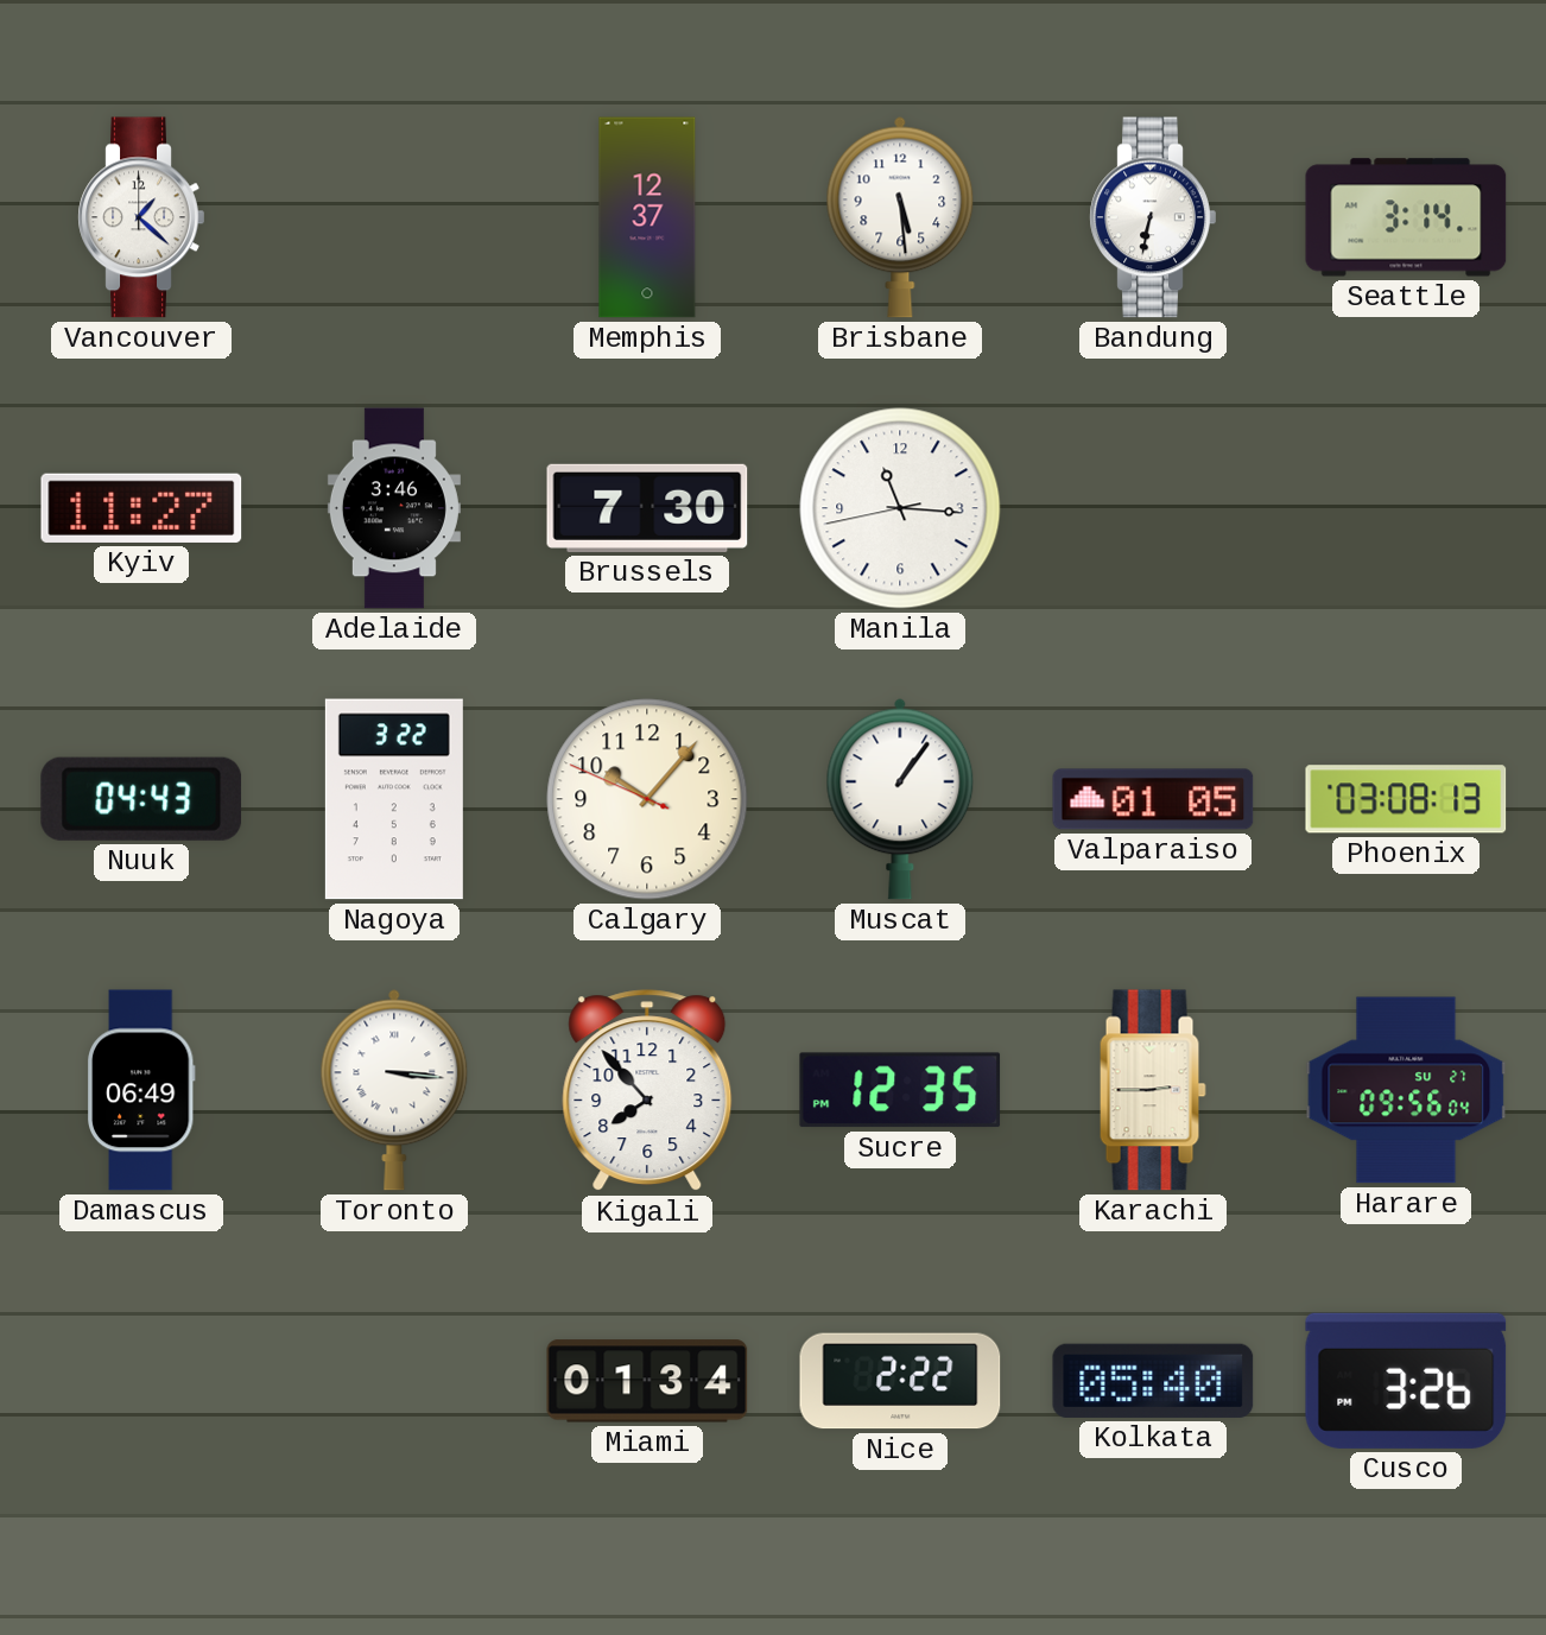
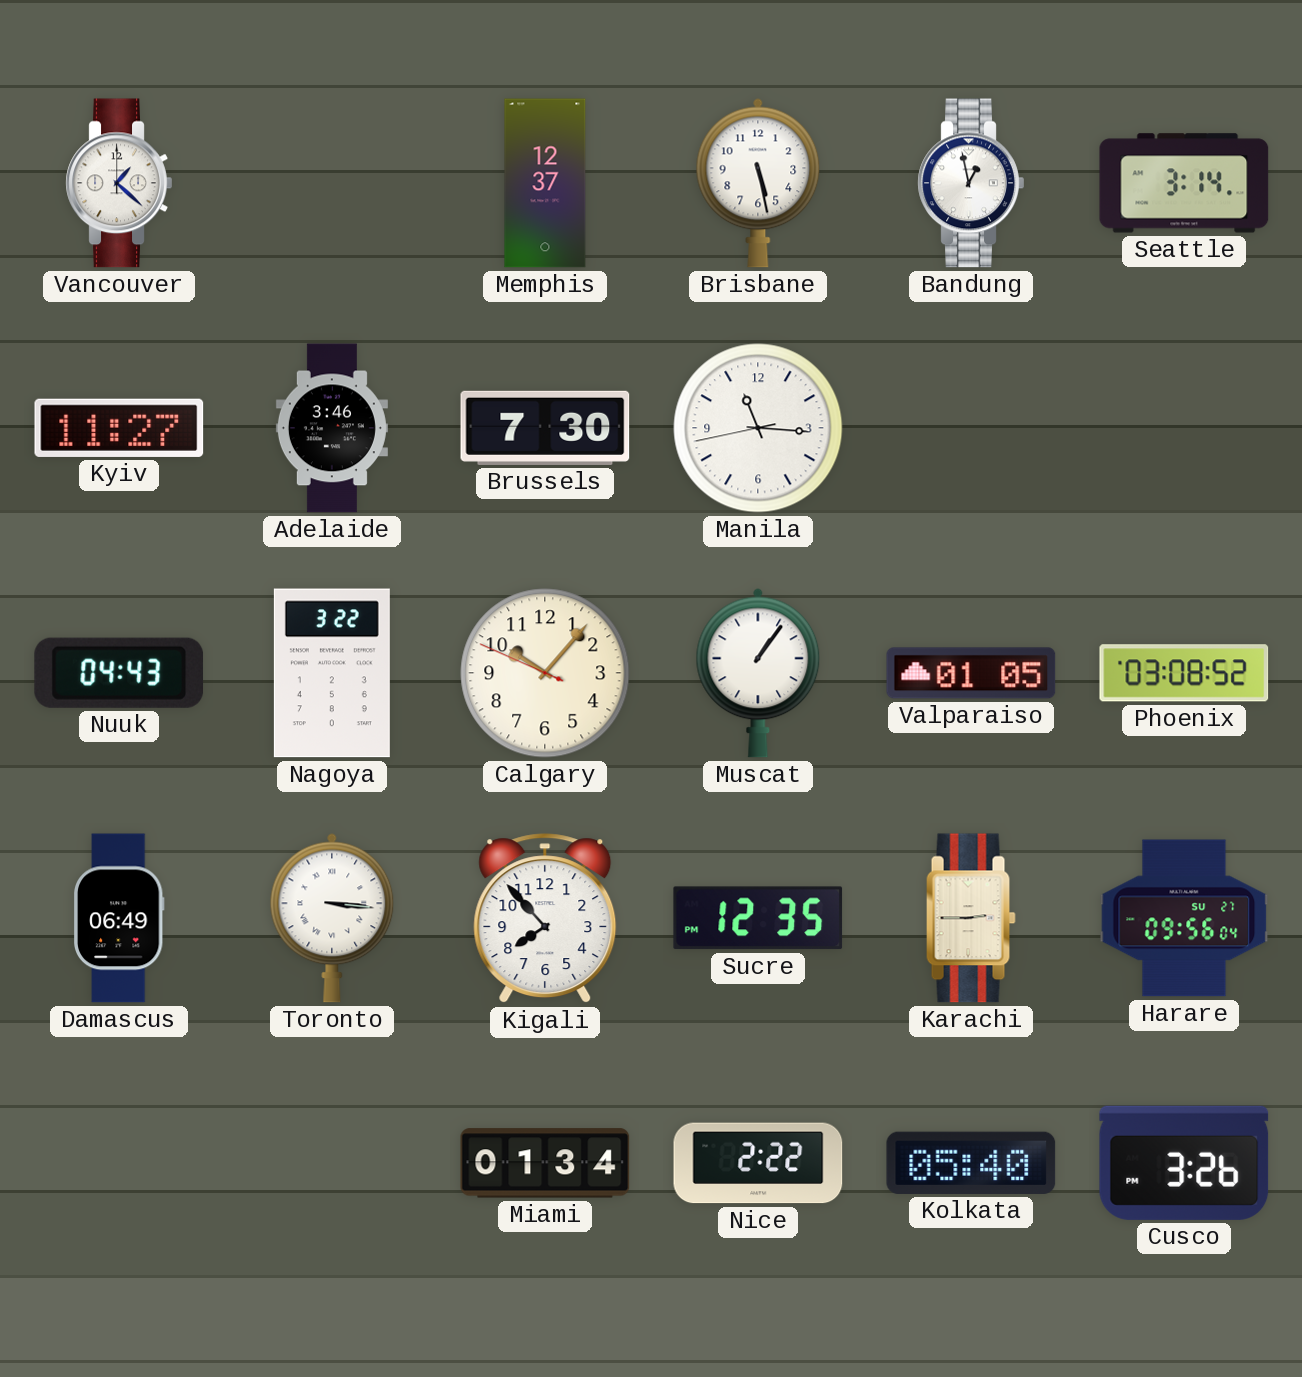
Brisbane: 5:29 -> 5:28
Bandung: 6:32 -> 12:58
Phoenix: 03:08:13 -> 03:08:52
